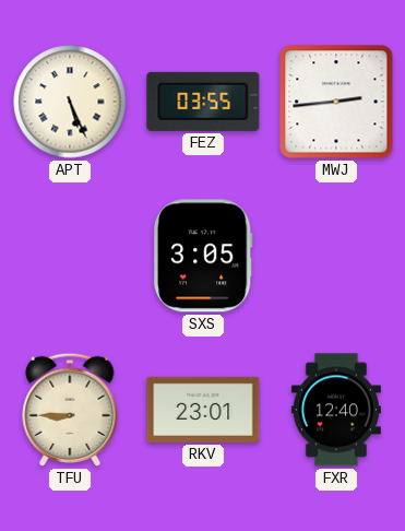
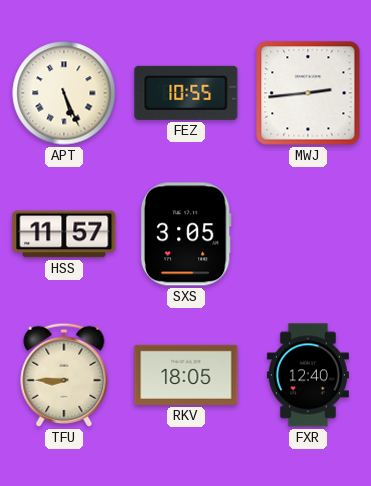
FEZ: 03:55 -> 10:55
HSS: none -> 11:57
RKV: 23:01 -> 18:05
